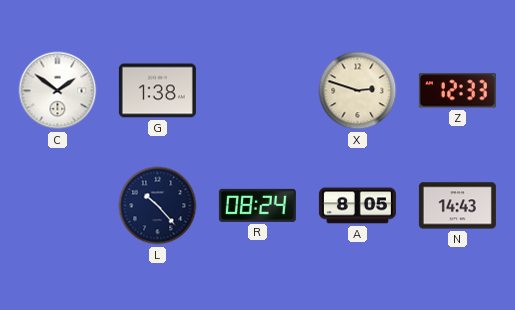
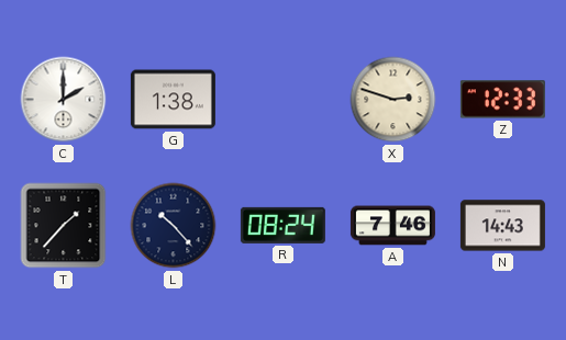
C: 1:51 -> 2:00
T: none -> 1:37
A: 8:05 -> 7:46
